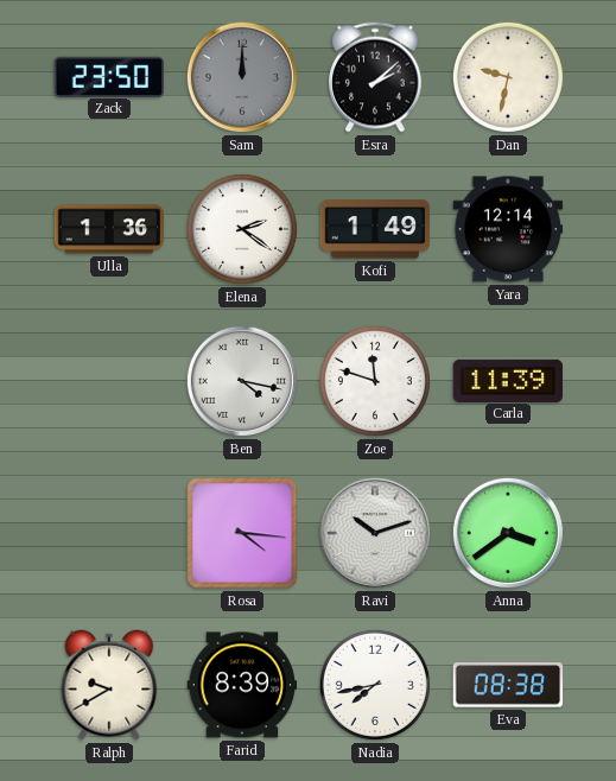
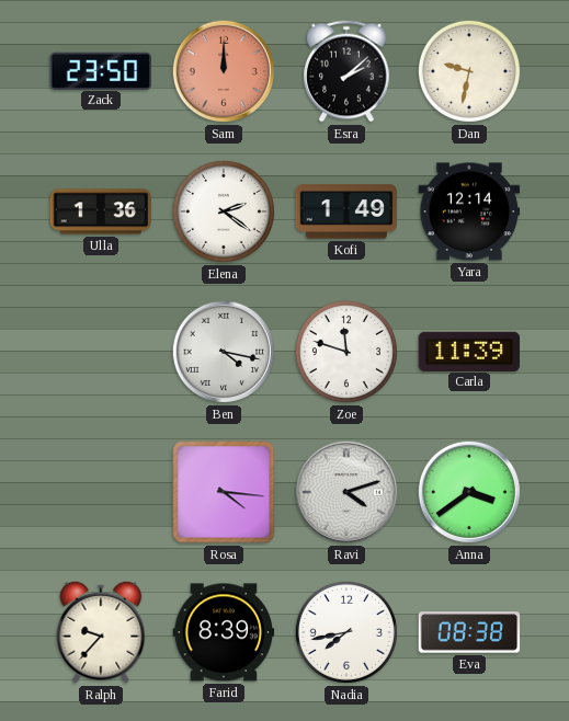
Sam dial: grey -> salmon
Ravi: 10:12 -> 4:12
Ralph: 9:40 -> 9:37
